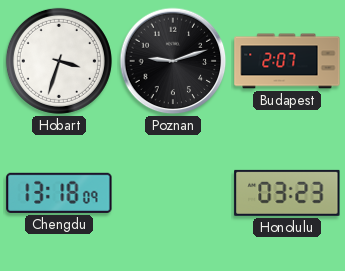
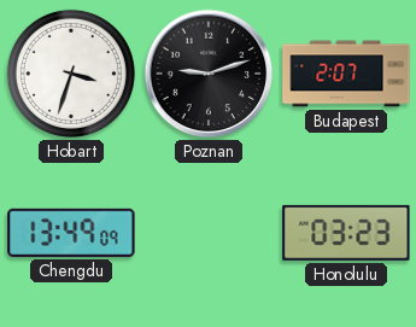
Chengdu: 13:18 -> 13:49
